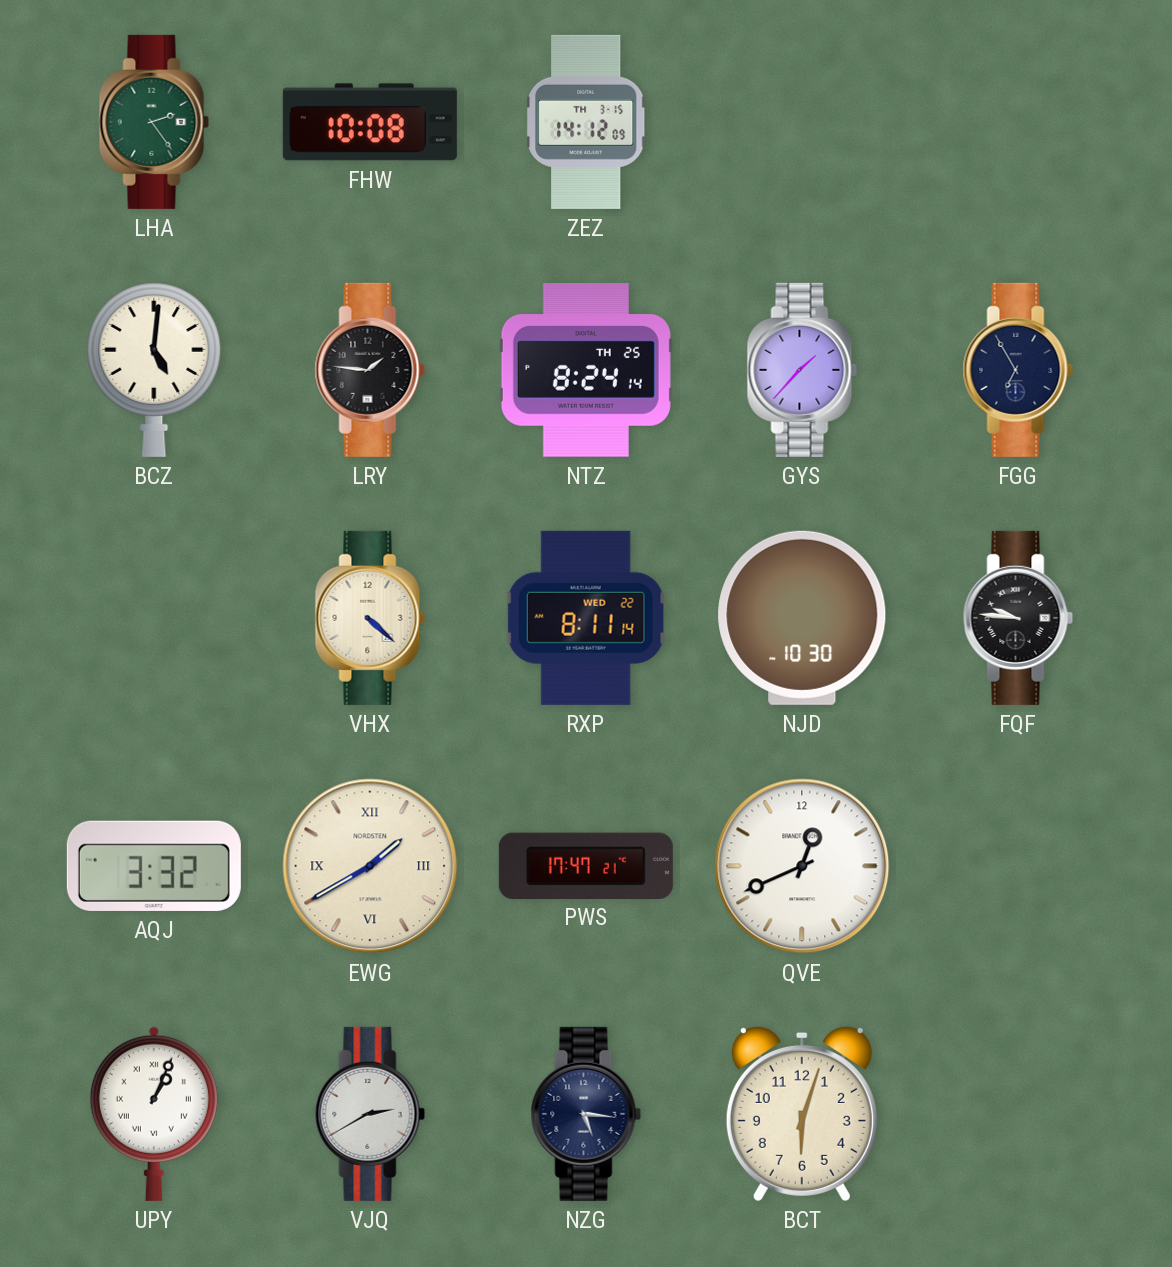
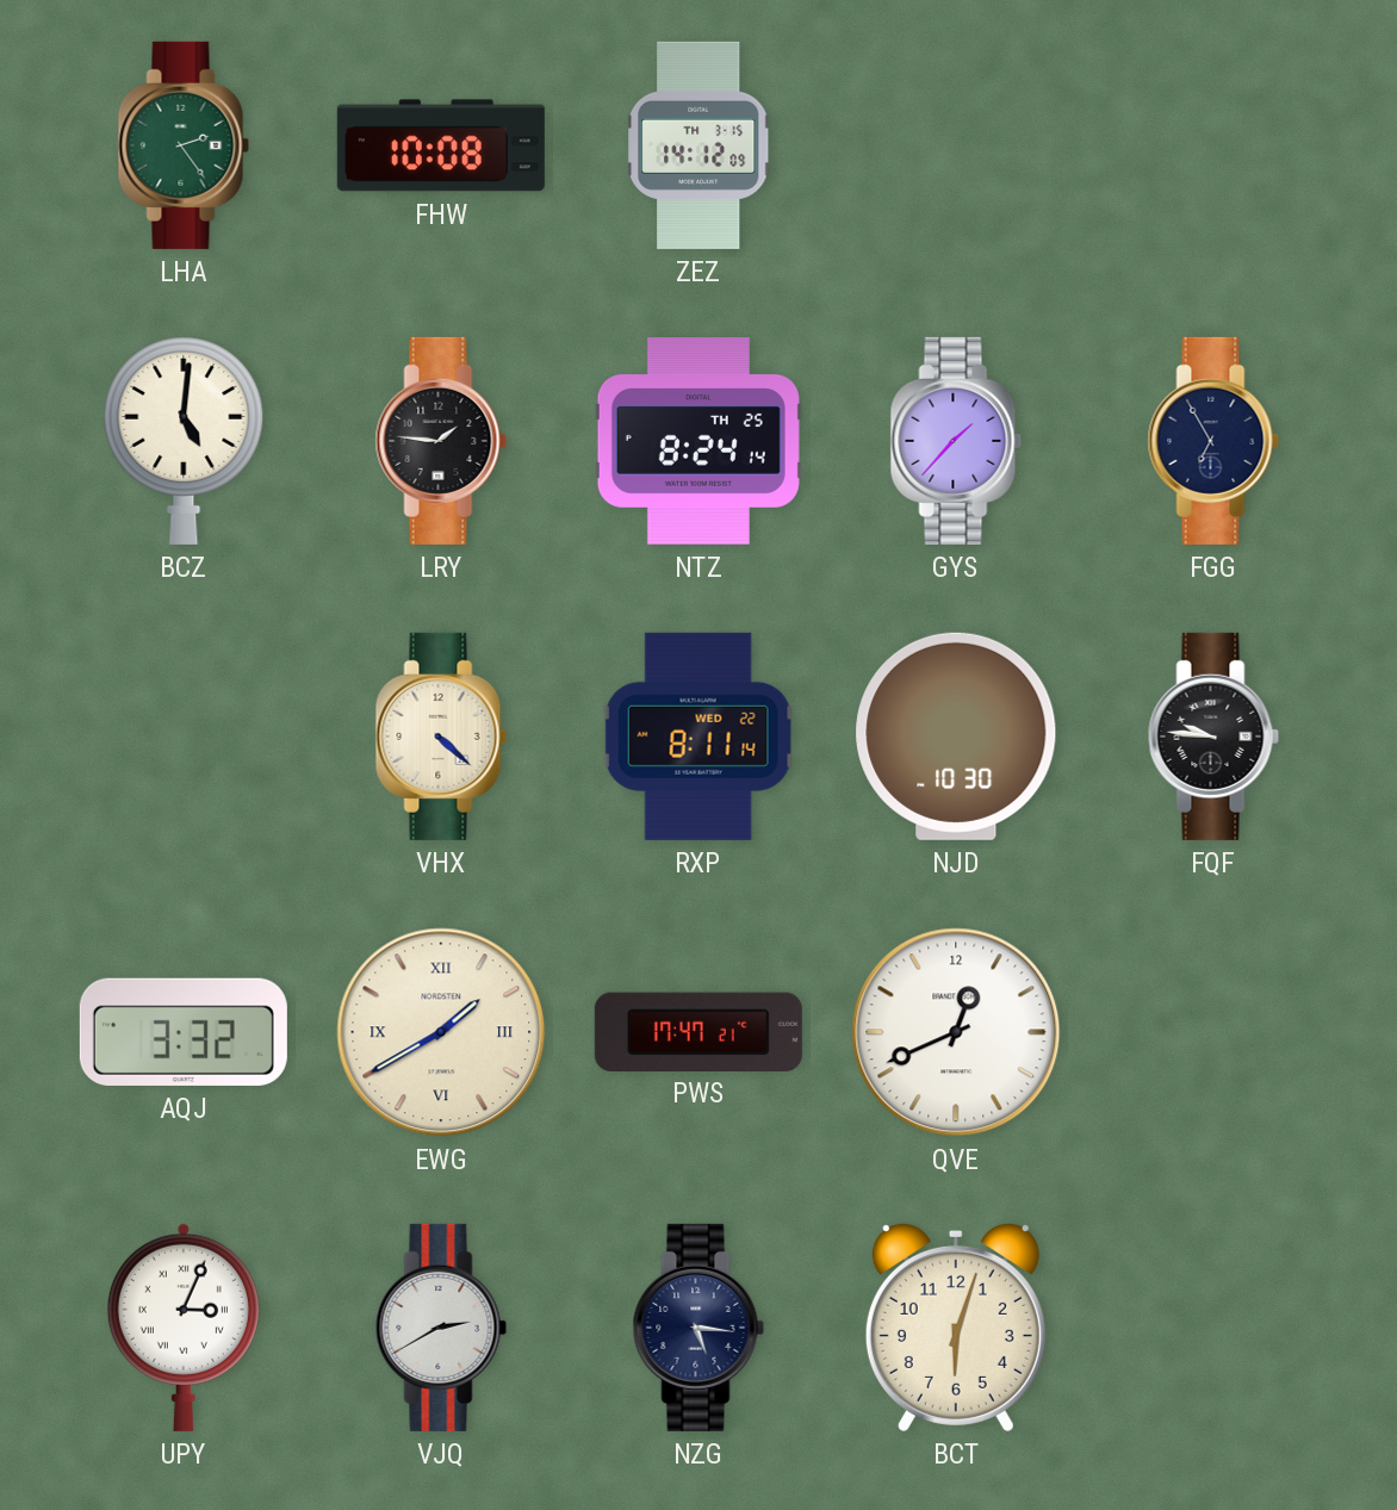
UPY: 1:04 -> 3:04
